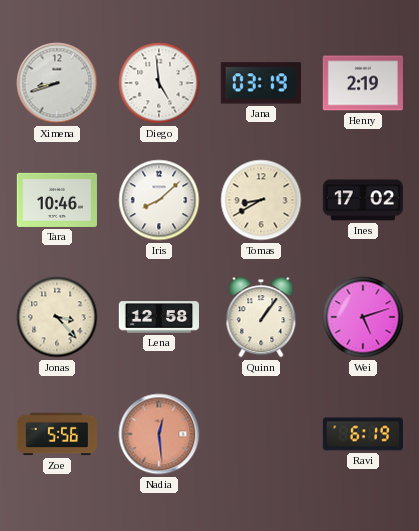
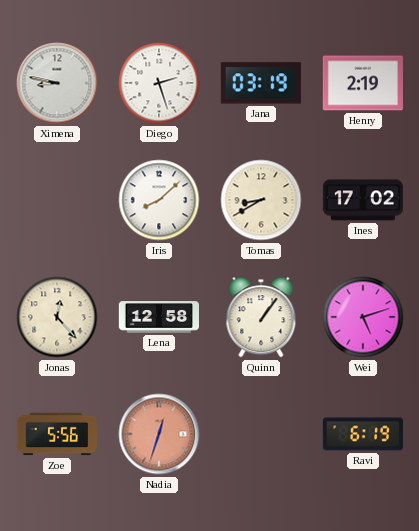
Ximena: 8:42 -> 8:47
Diego: 4:59 -> 2:27
Tara: 10:46 -> none
Jonas: 3:23 -> 12:23
Nadia: 12:29 -> 12:33
